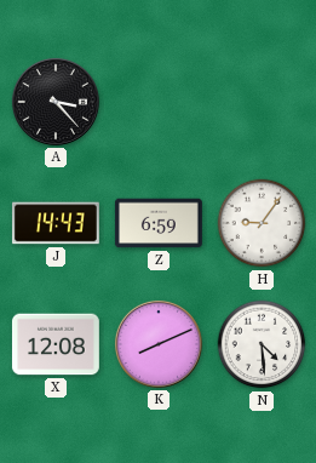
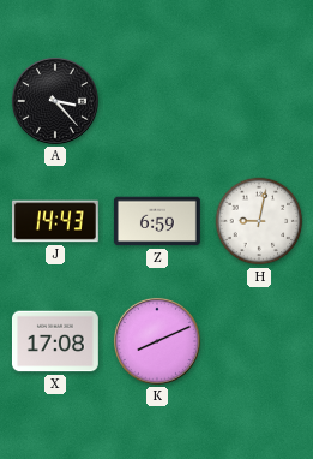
H: 9:06 -> 9:02
X: 12:08 -> 17:08
N: 4:29 -> none
